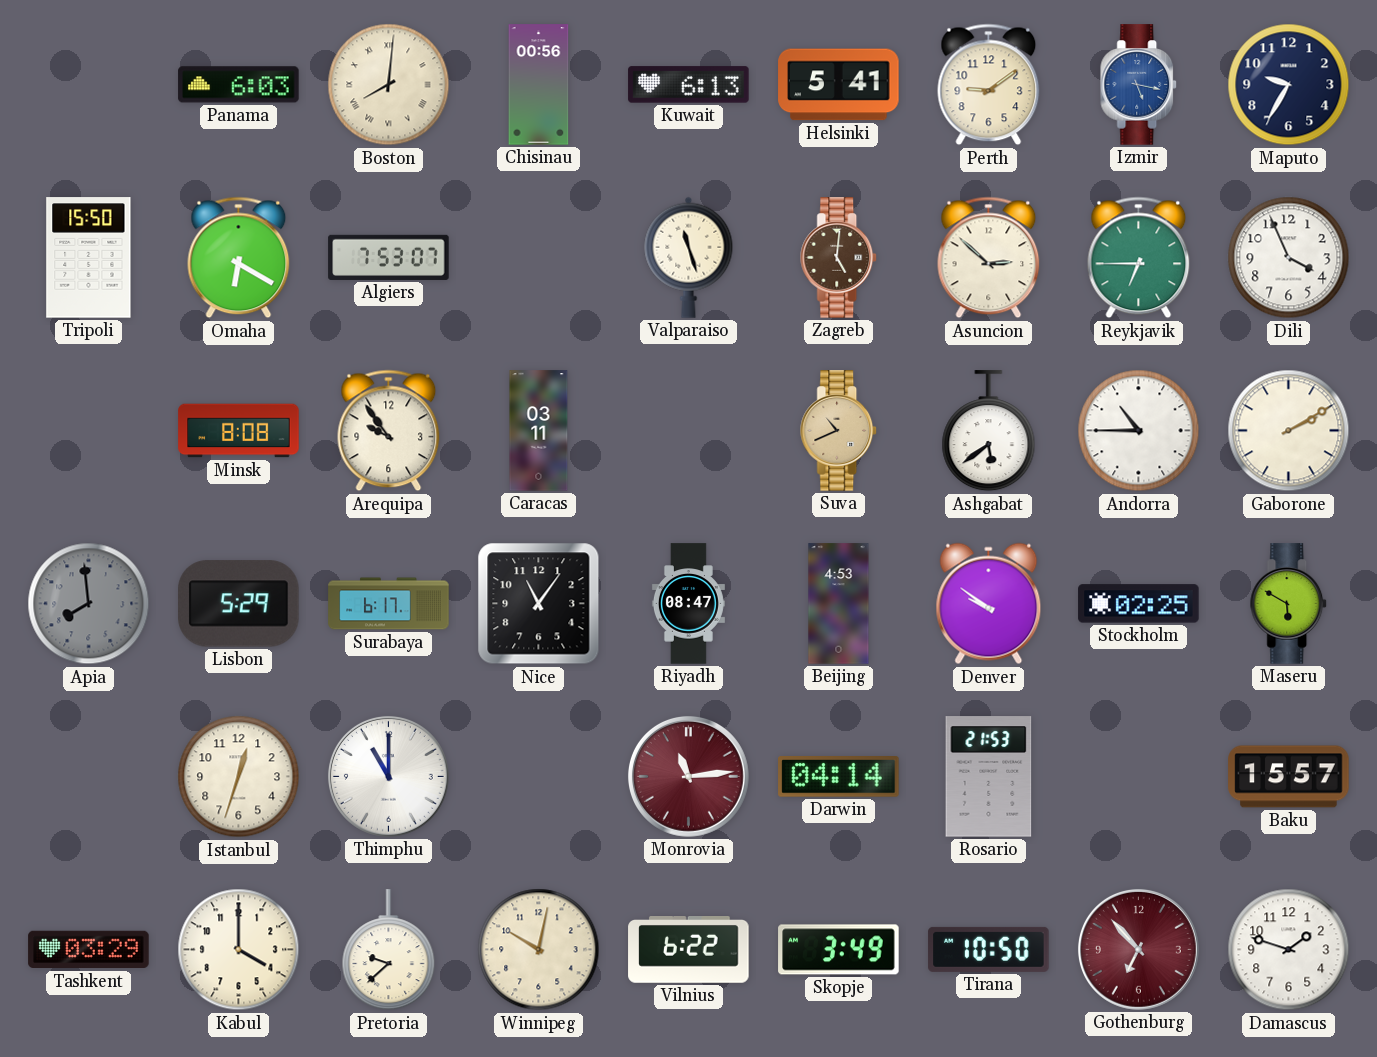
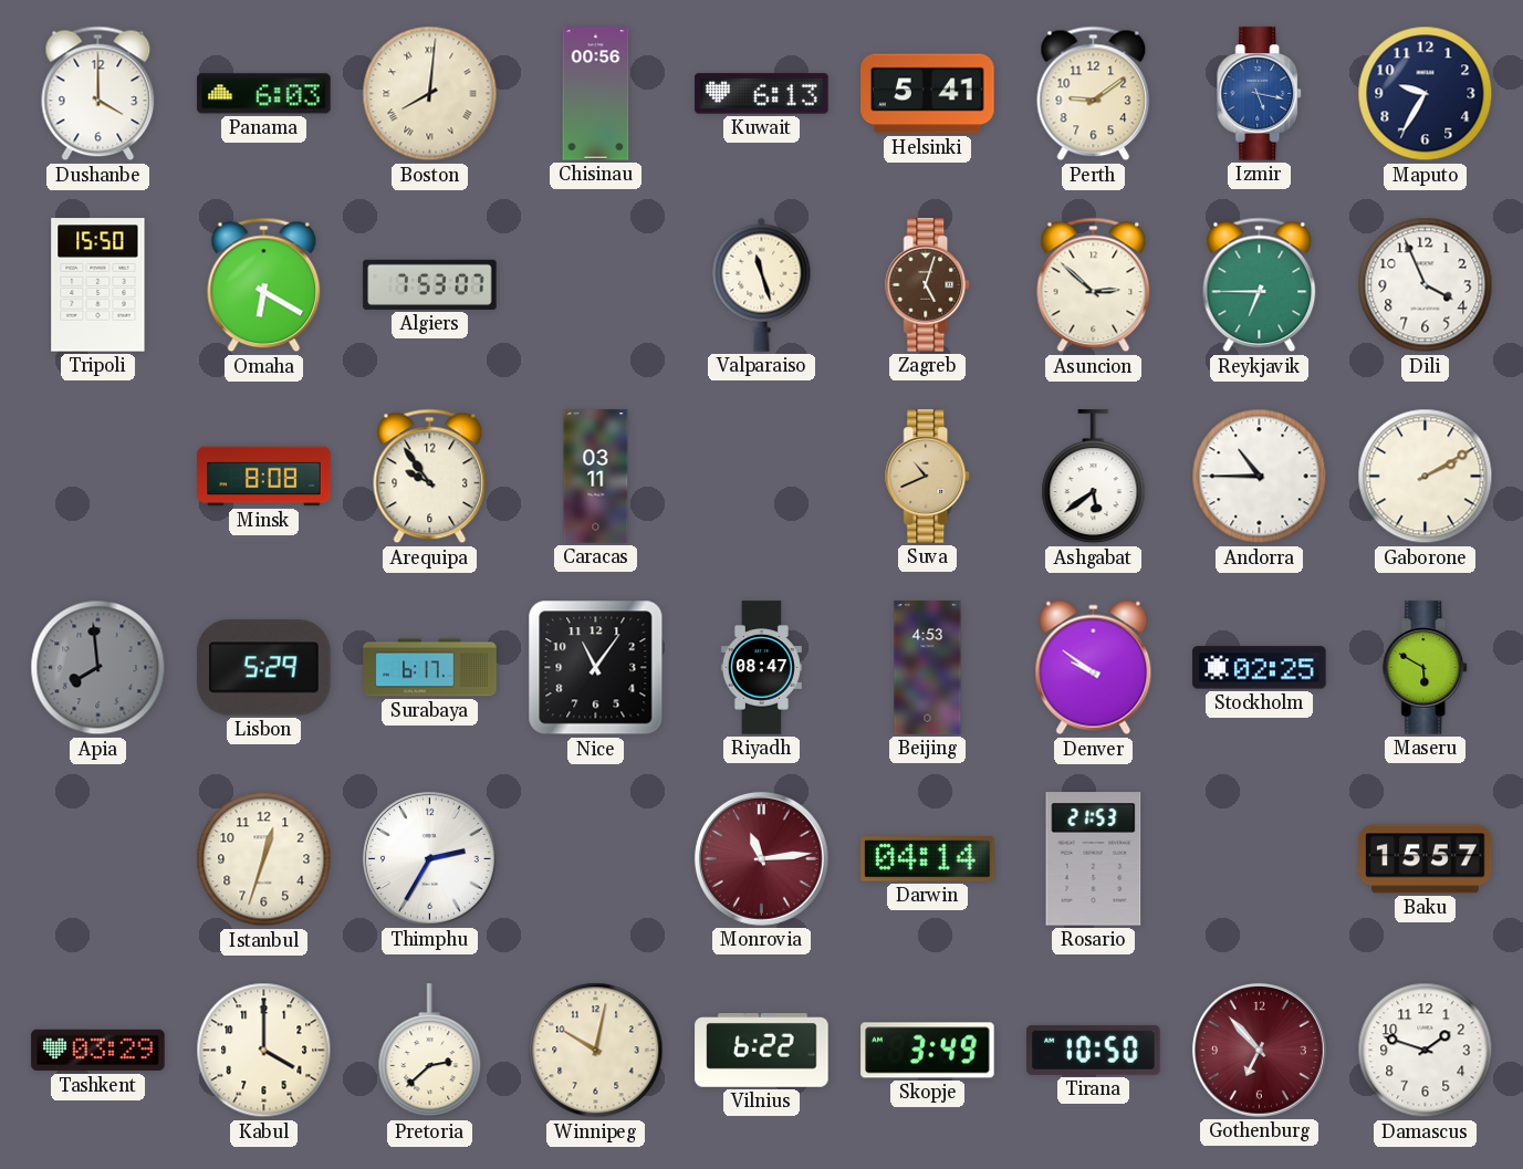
Dushanbe: none -> 4:00
Zagreb: 5:01 -> 5:03
Thimphu: 11:00 -> 2:35
Pretoria: 9:38 -> 2:38
